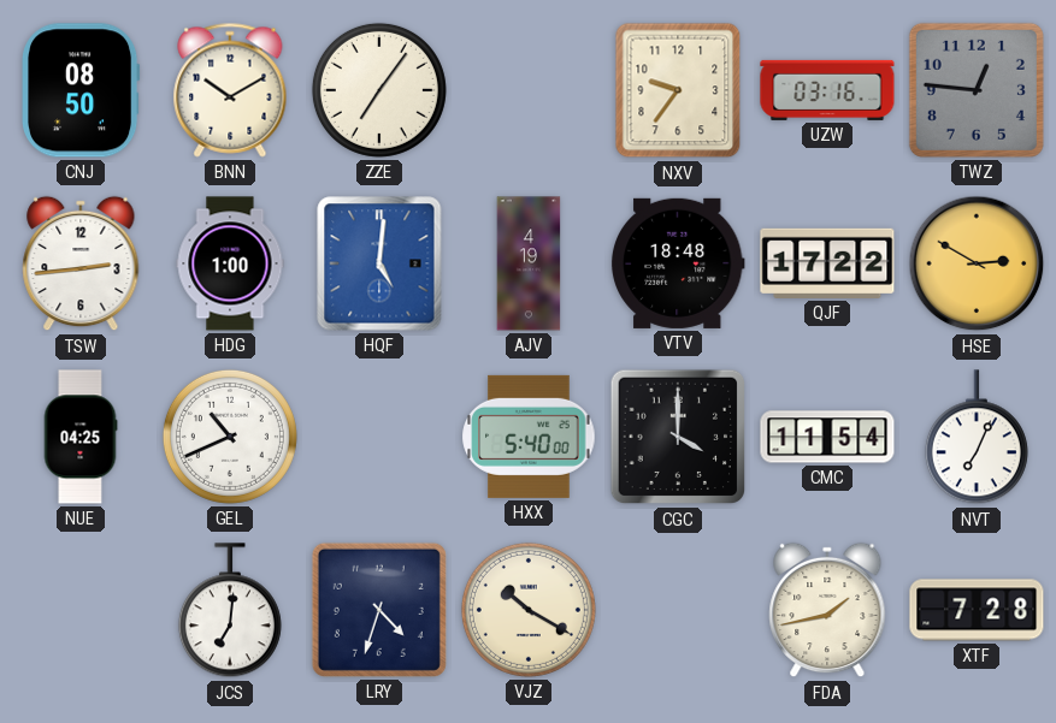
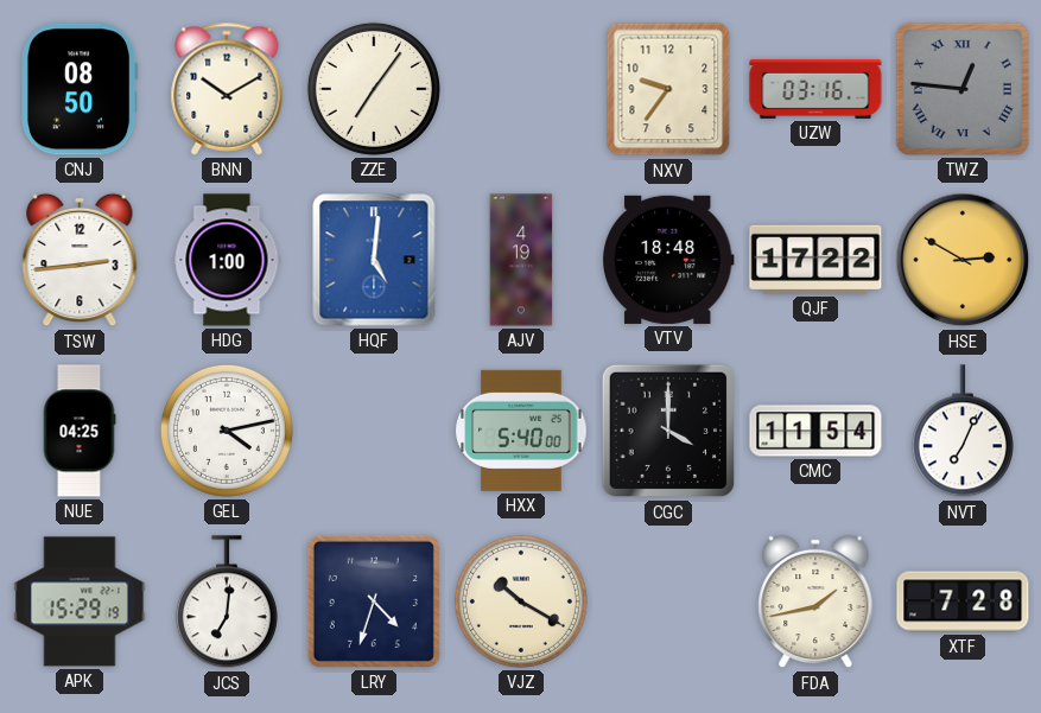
TWZ numerals: Arabic -> Roman
GEL: 10:41 -> 4:13
APK: none -> 15:29
